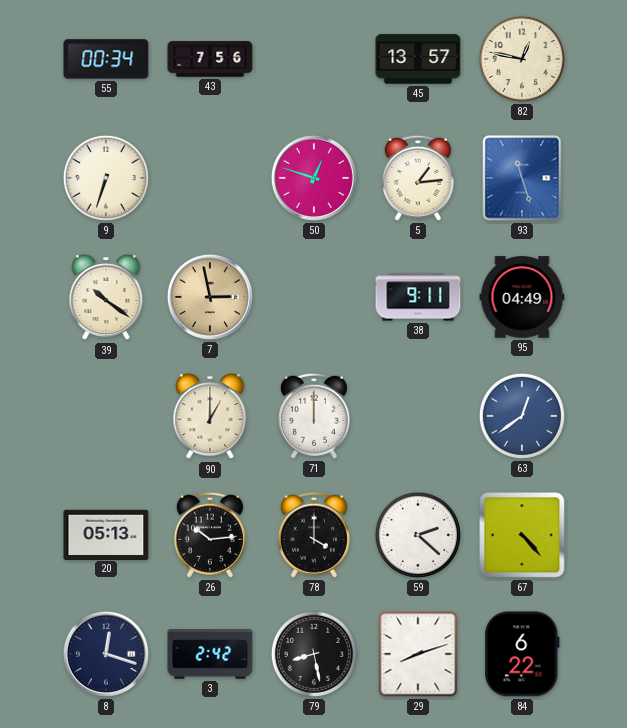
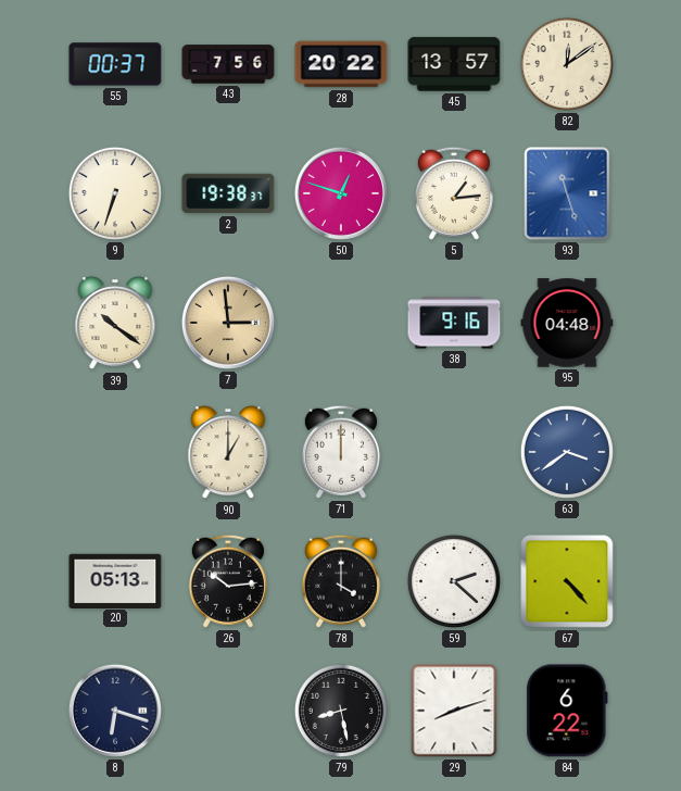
55: 00:34 -> 00:37
28: none -> 20:22
82: 12:47 -> 12:09
2: none -> 19:38
7: 2:58 -> 2:59
38: 9:11 -> 9:16
95: 04:49 -> 04:48
63: 12:39 -> 3:39
8: 12:18 -> 6:18
3: 2:42 -> none
